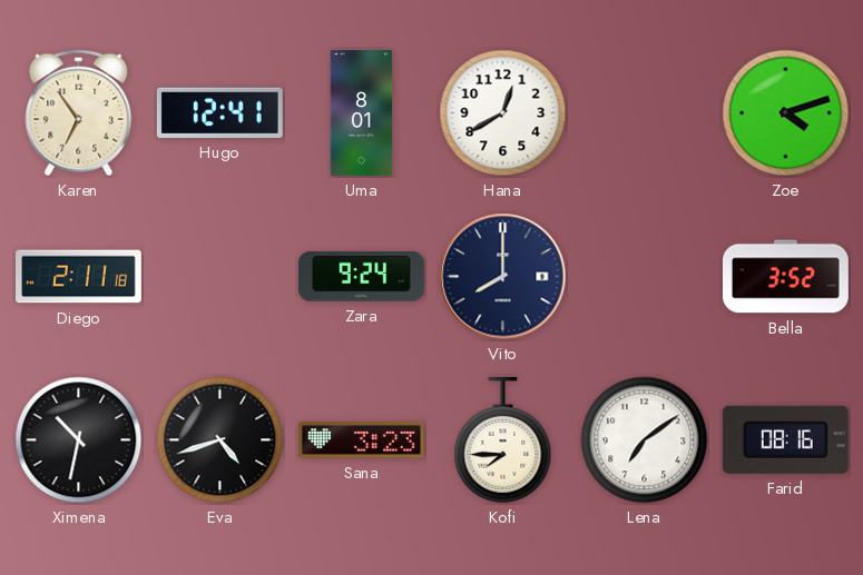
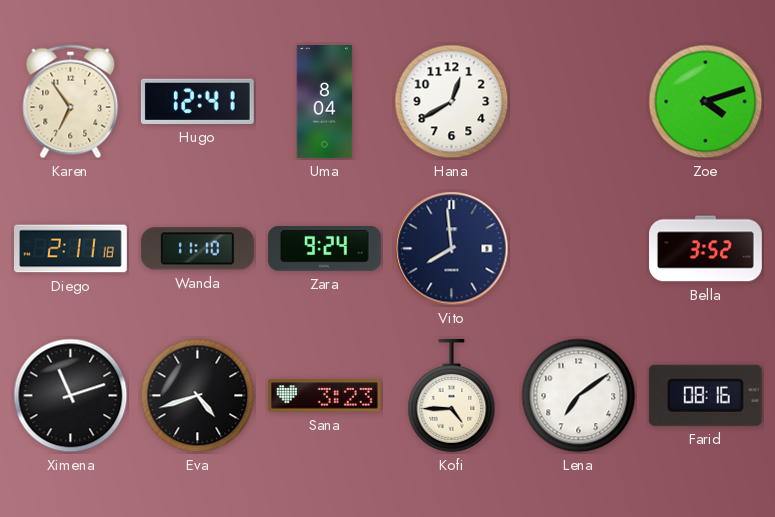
Uma: 8:01 -> 8:04
Wanda: none -> 11:10
Vito: 8:00 -> 7:59
Ximena: 10:32 -> 11:12
Kofi: 7:45 -> 4:45
